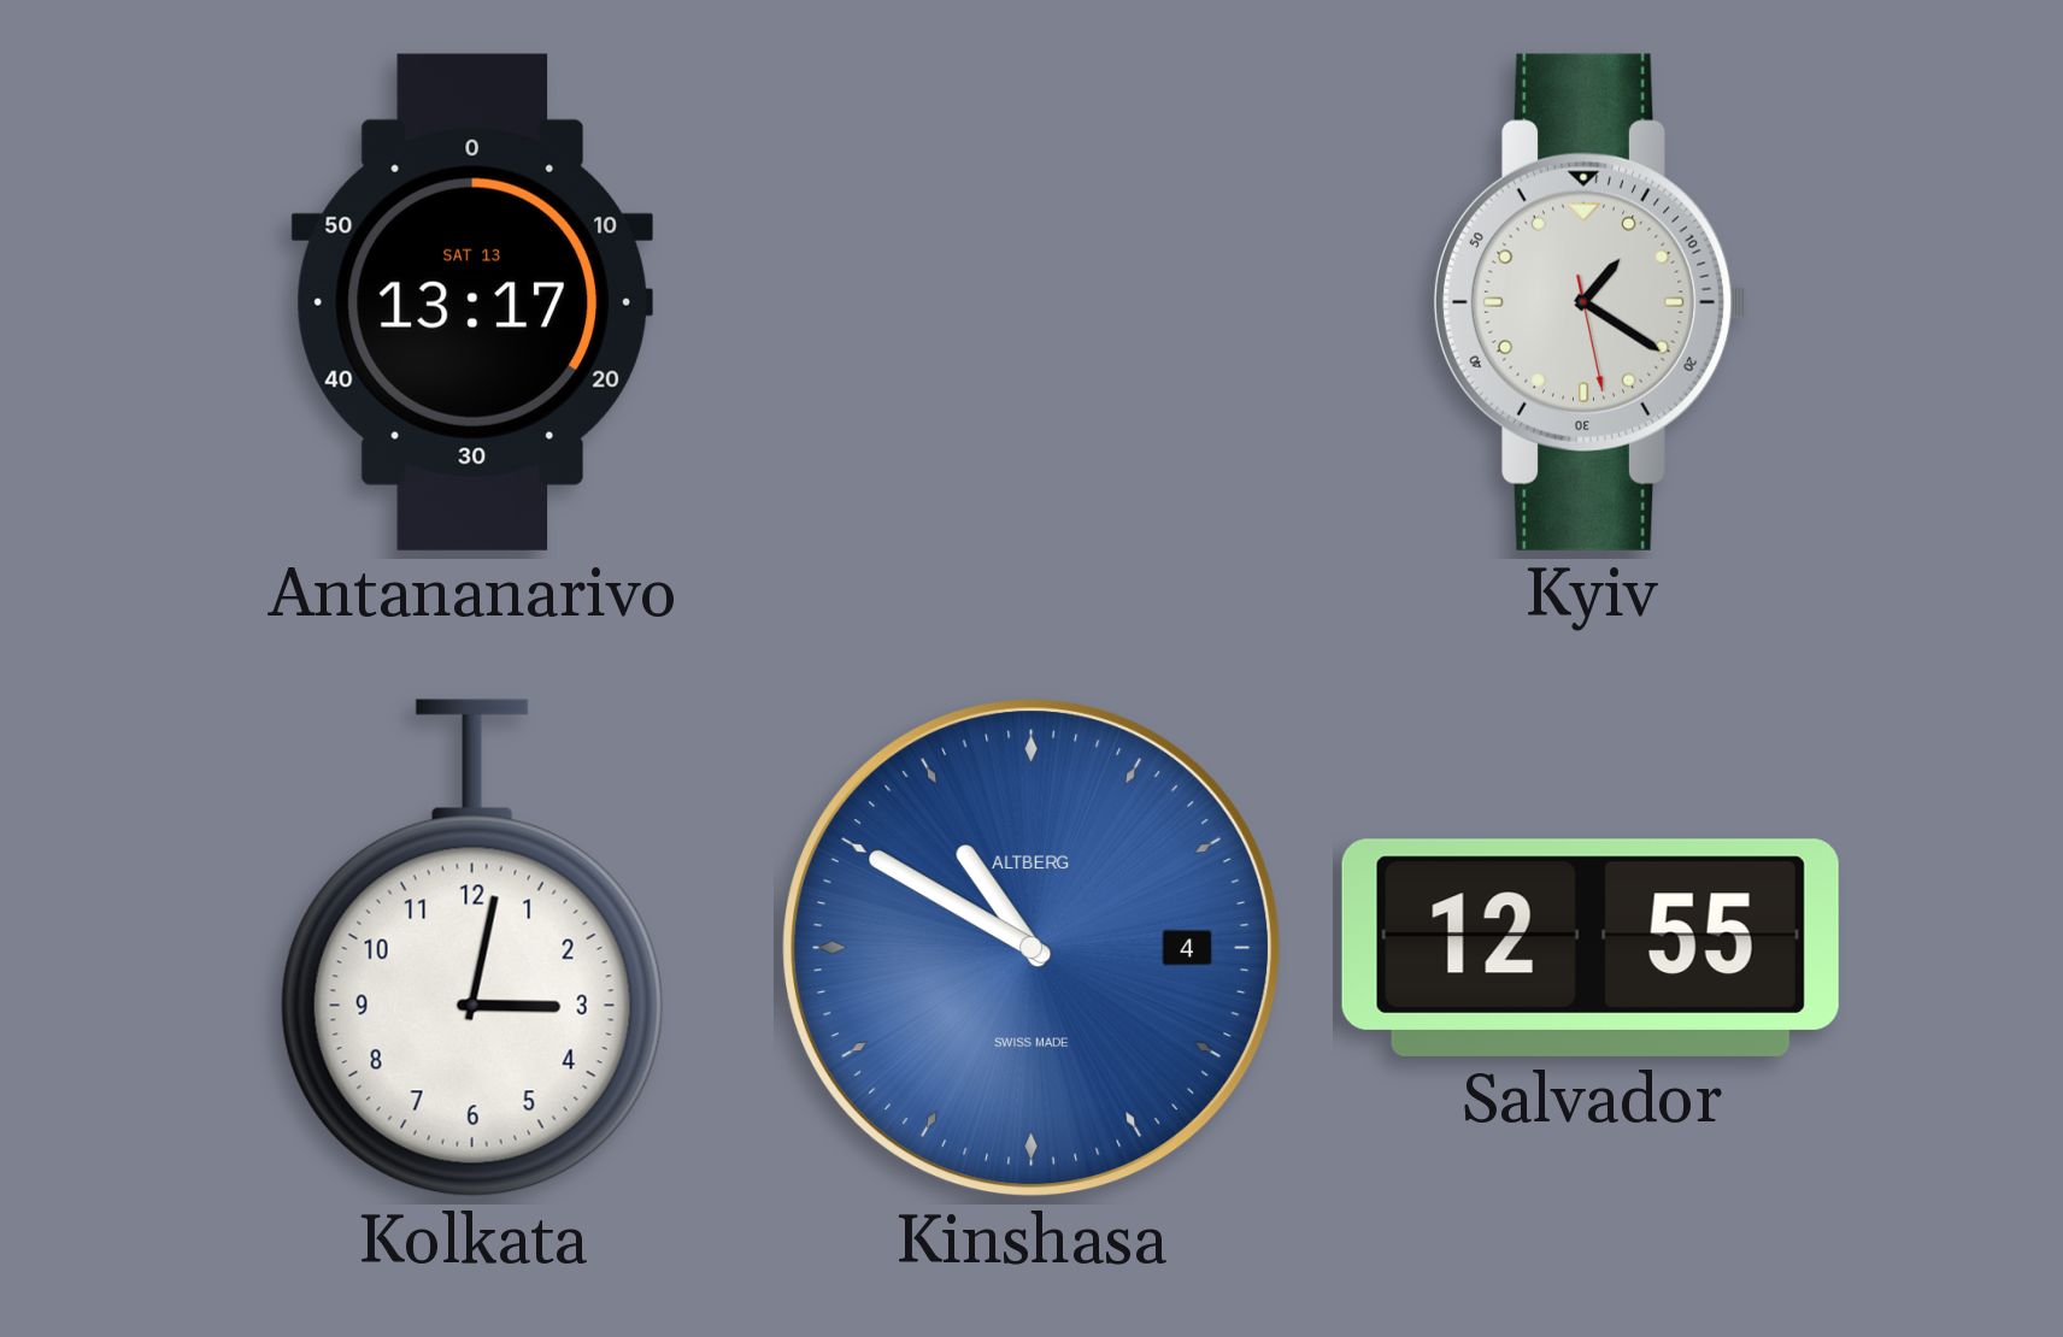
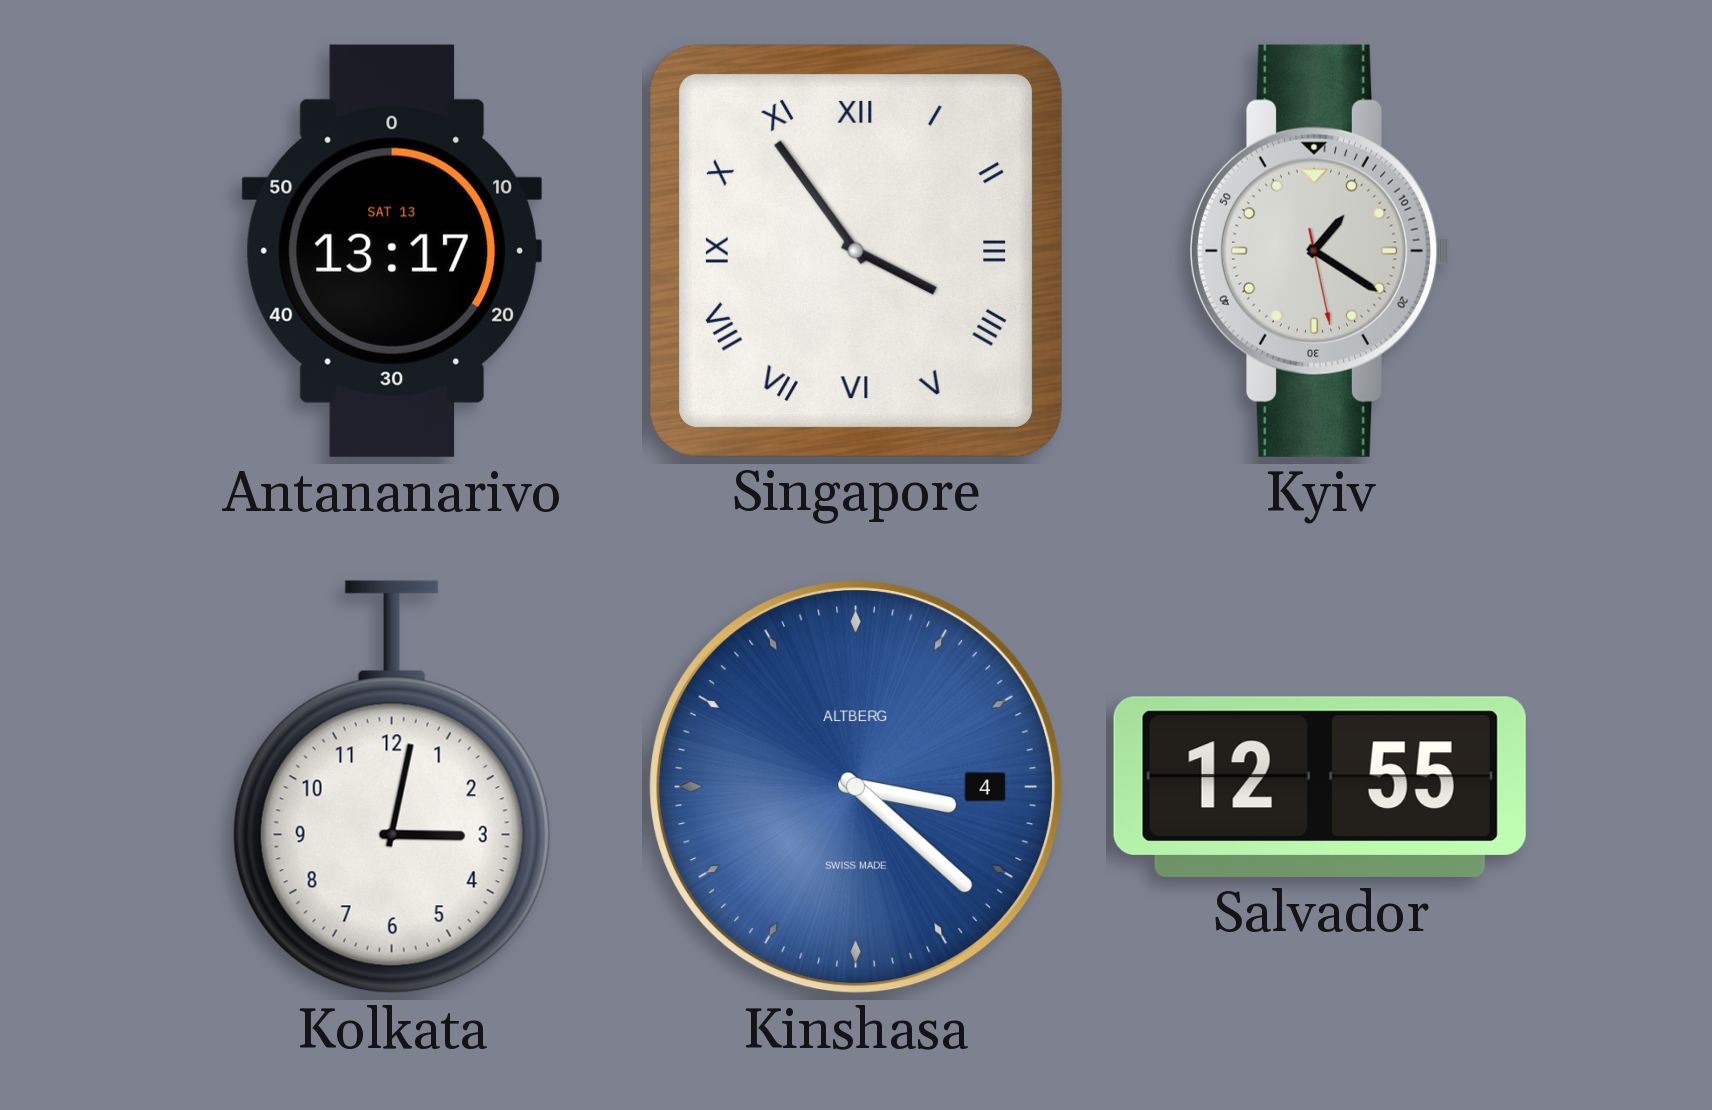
Singapore: none -> 3:54
Kinshasa: 10:50 -> 3:22
